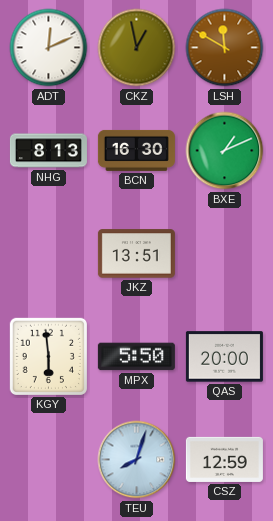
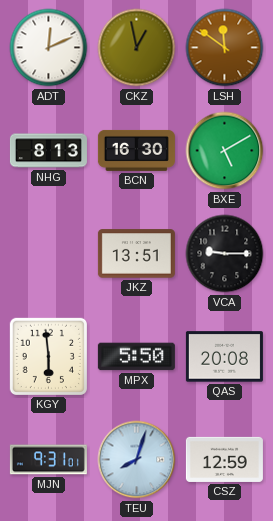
LSH: 11:50 -> 11:51
BXE: 1:11 -> 5:10
VCA: none -> 9:15
QAS: 20:00 -> 20:08
MJN: none -> 9:31
